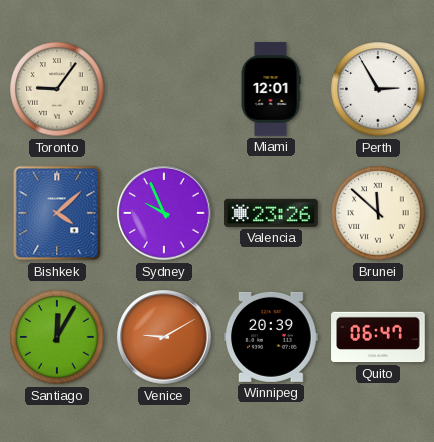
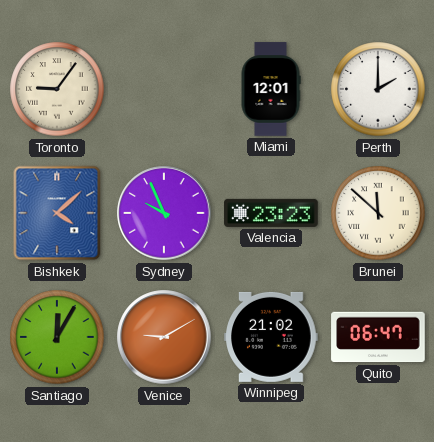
Perth: 2:55 -> 2:00
Valencia: 23:26 -> 23:23
Winnipeg: 20:39 -> 21:02
